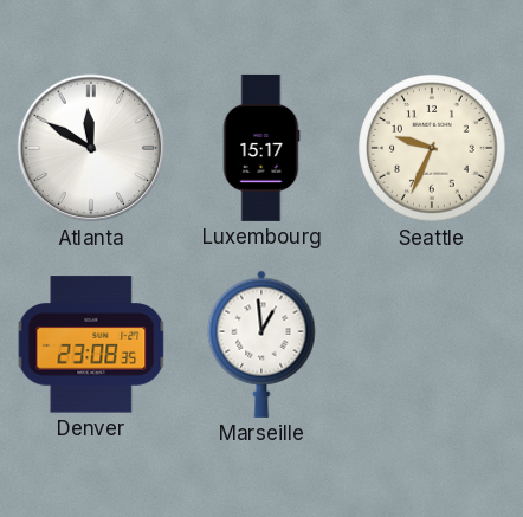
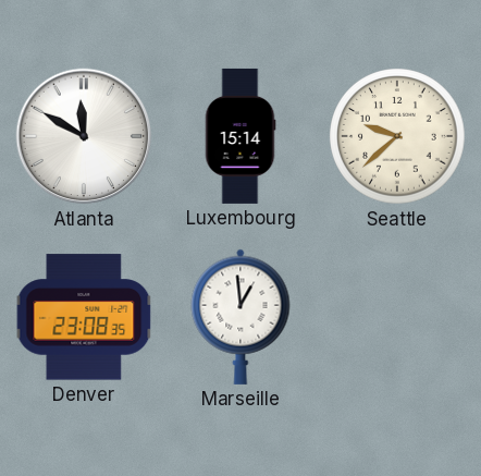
Luxembourg: 15:17 -> 15:14
Seattle: 9:34 -> 9:38
